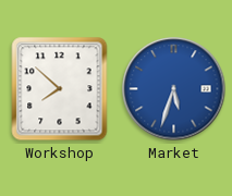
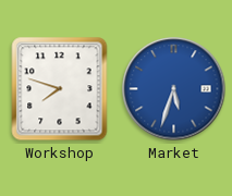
Workshop: 7:52 -> 7:48
